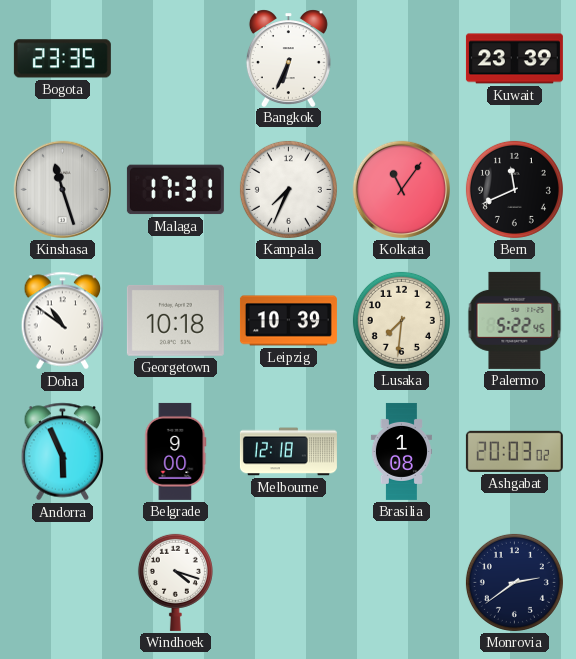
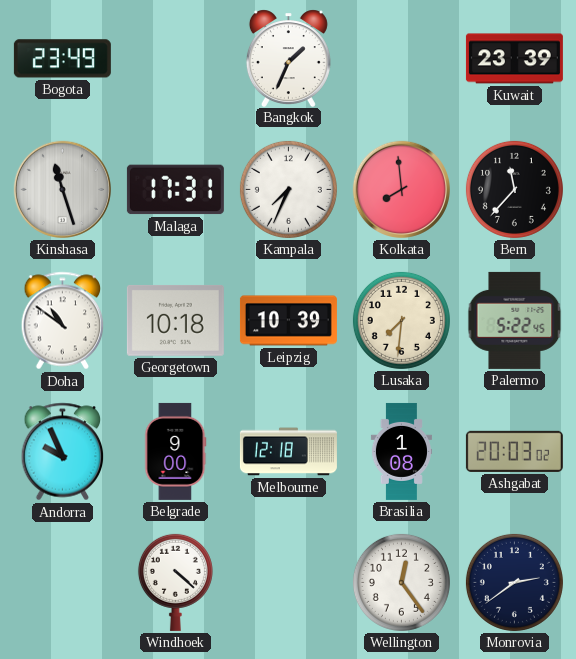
Bogota: 23:35 -> 23:49
Bangkok: 6:34 -> 1:34
Kolkata: 11:06 -> 7:59
Bern: 11:41 -> 11:37
Andorra: 5:56 -> 9:56
Windhoek: 4:18 -> 4:22
Wellington: none -> 12:24
